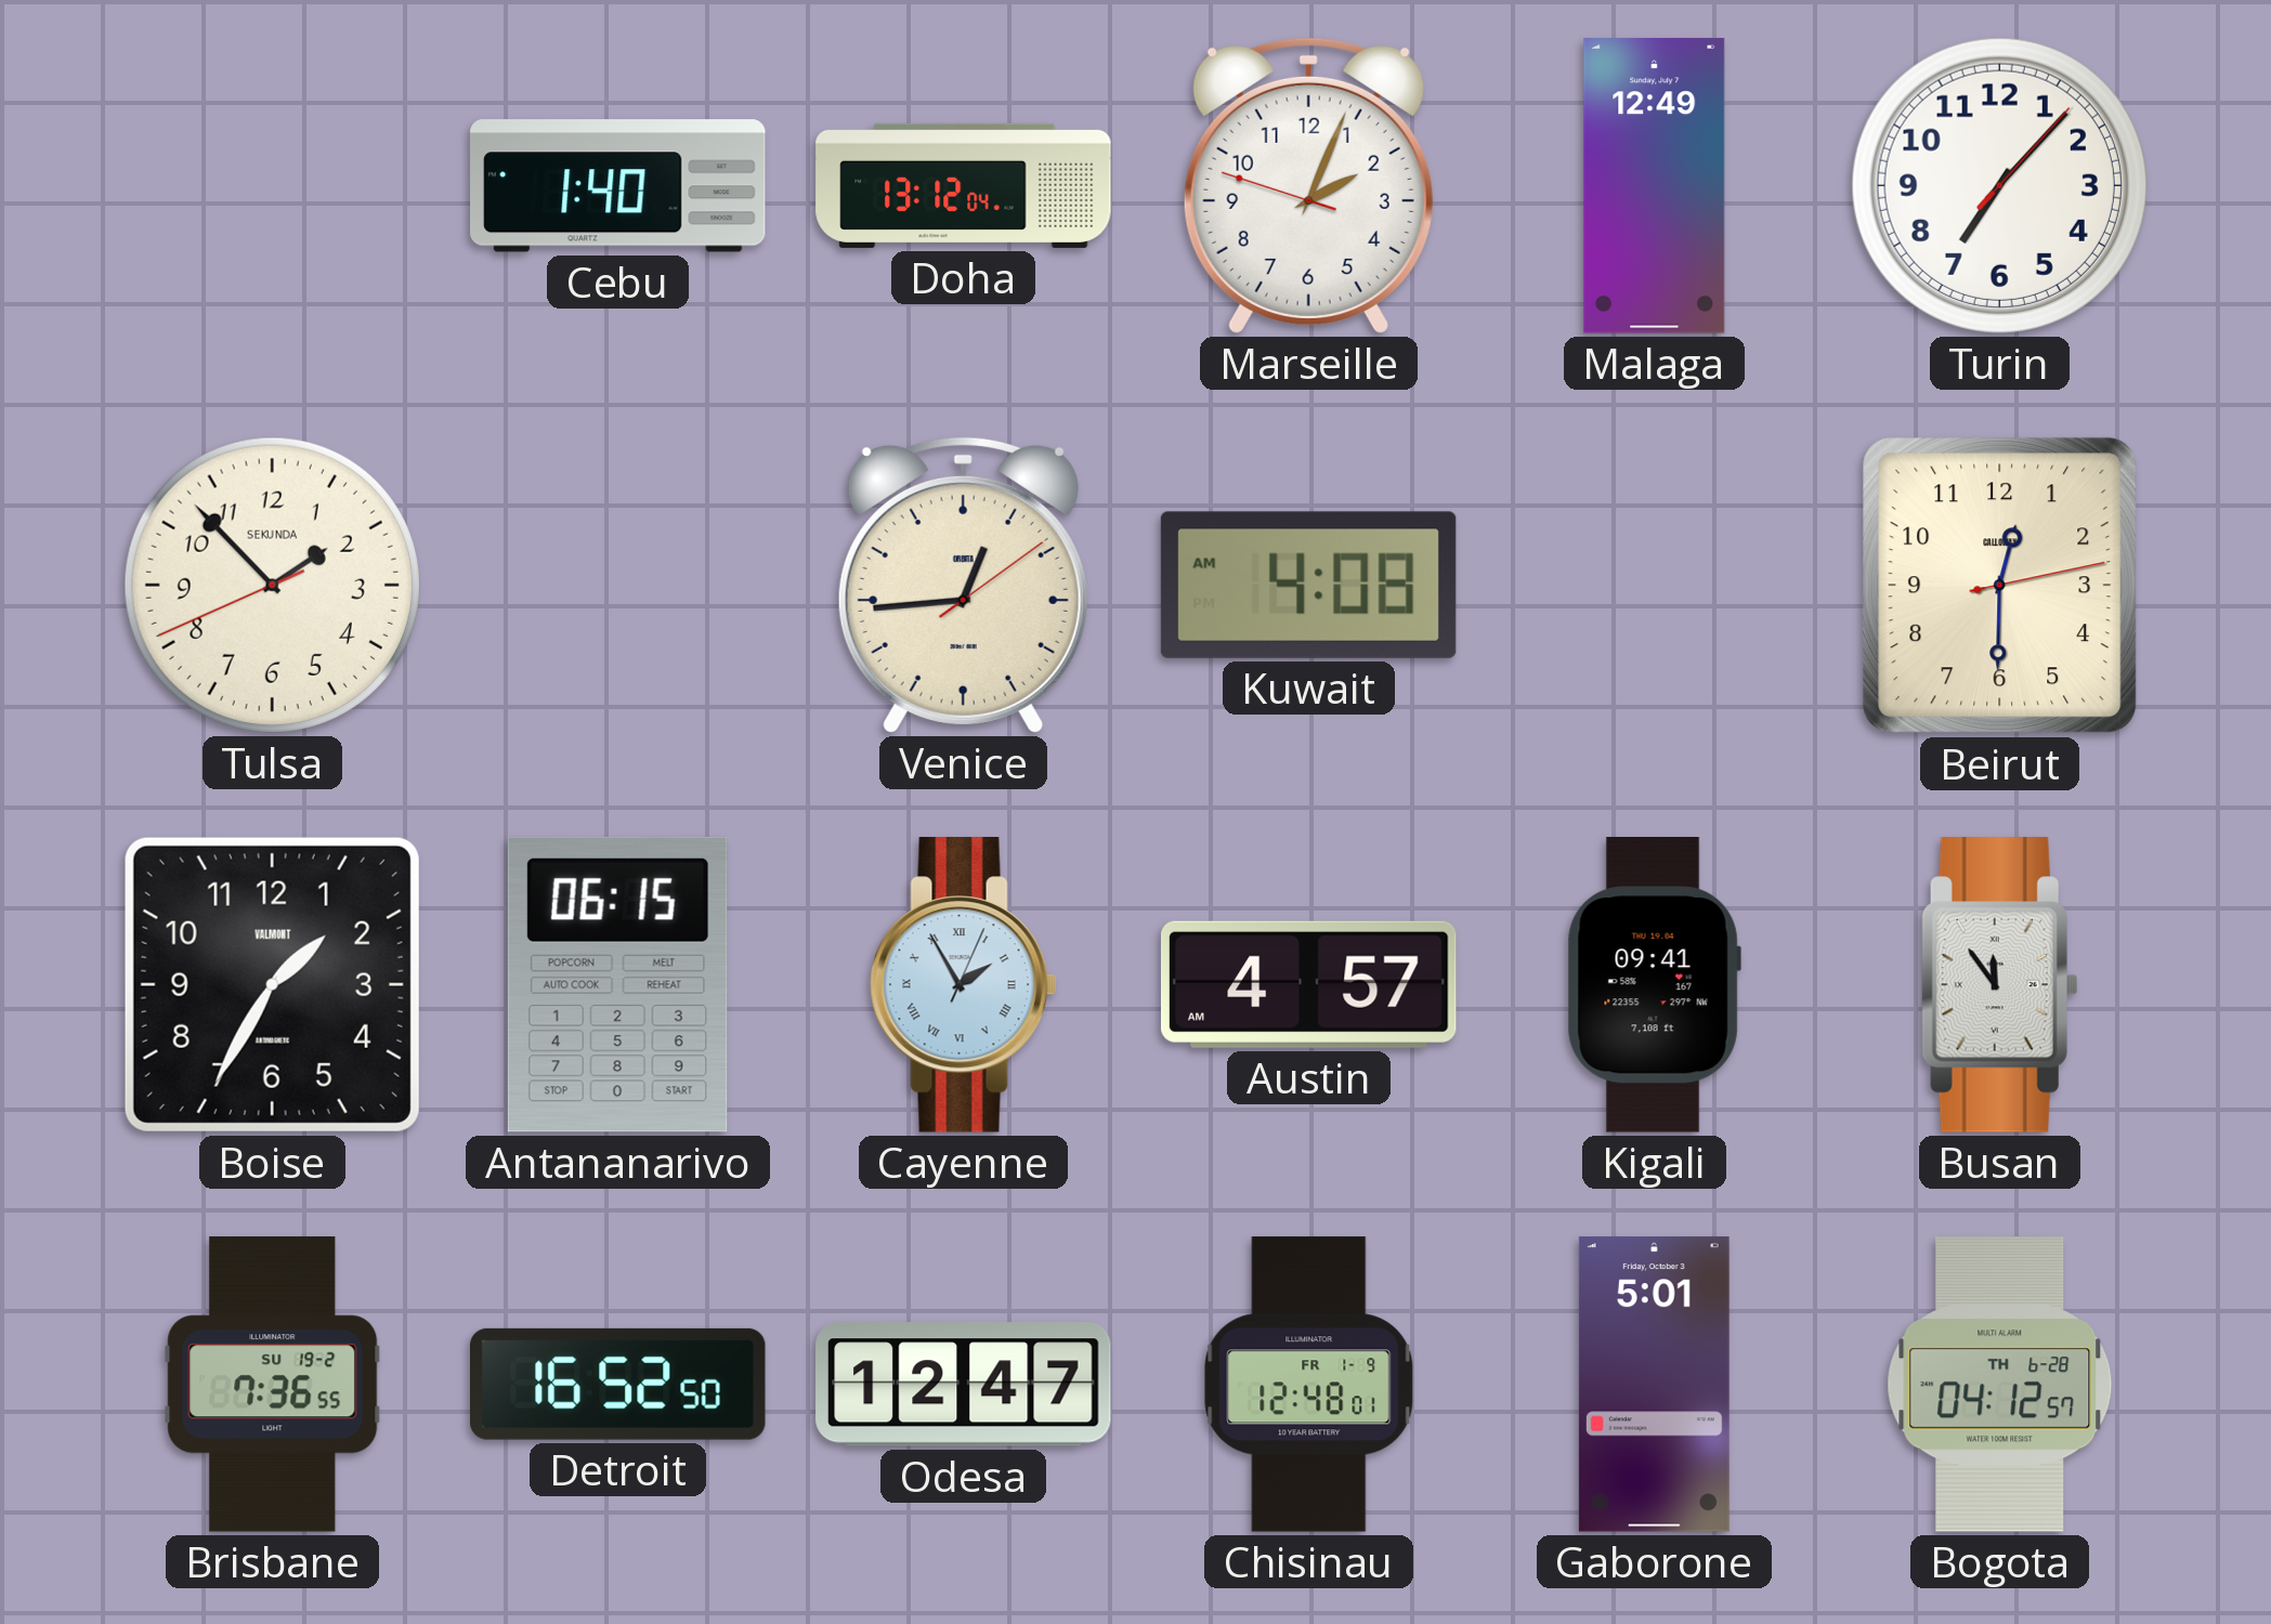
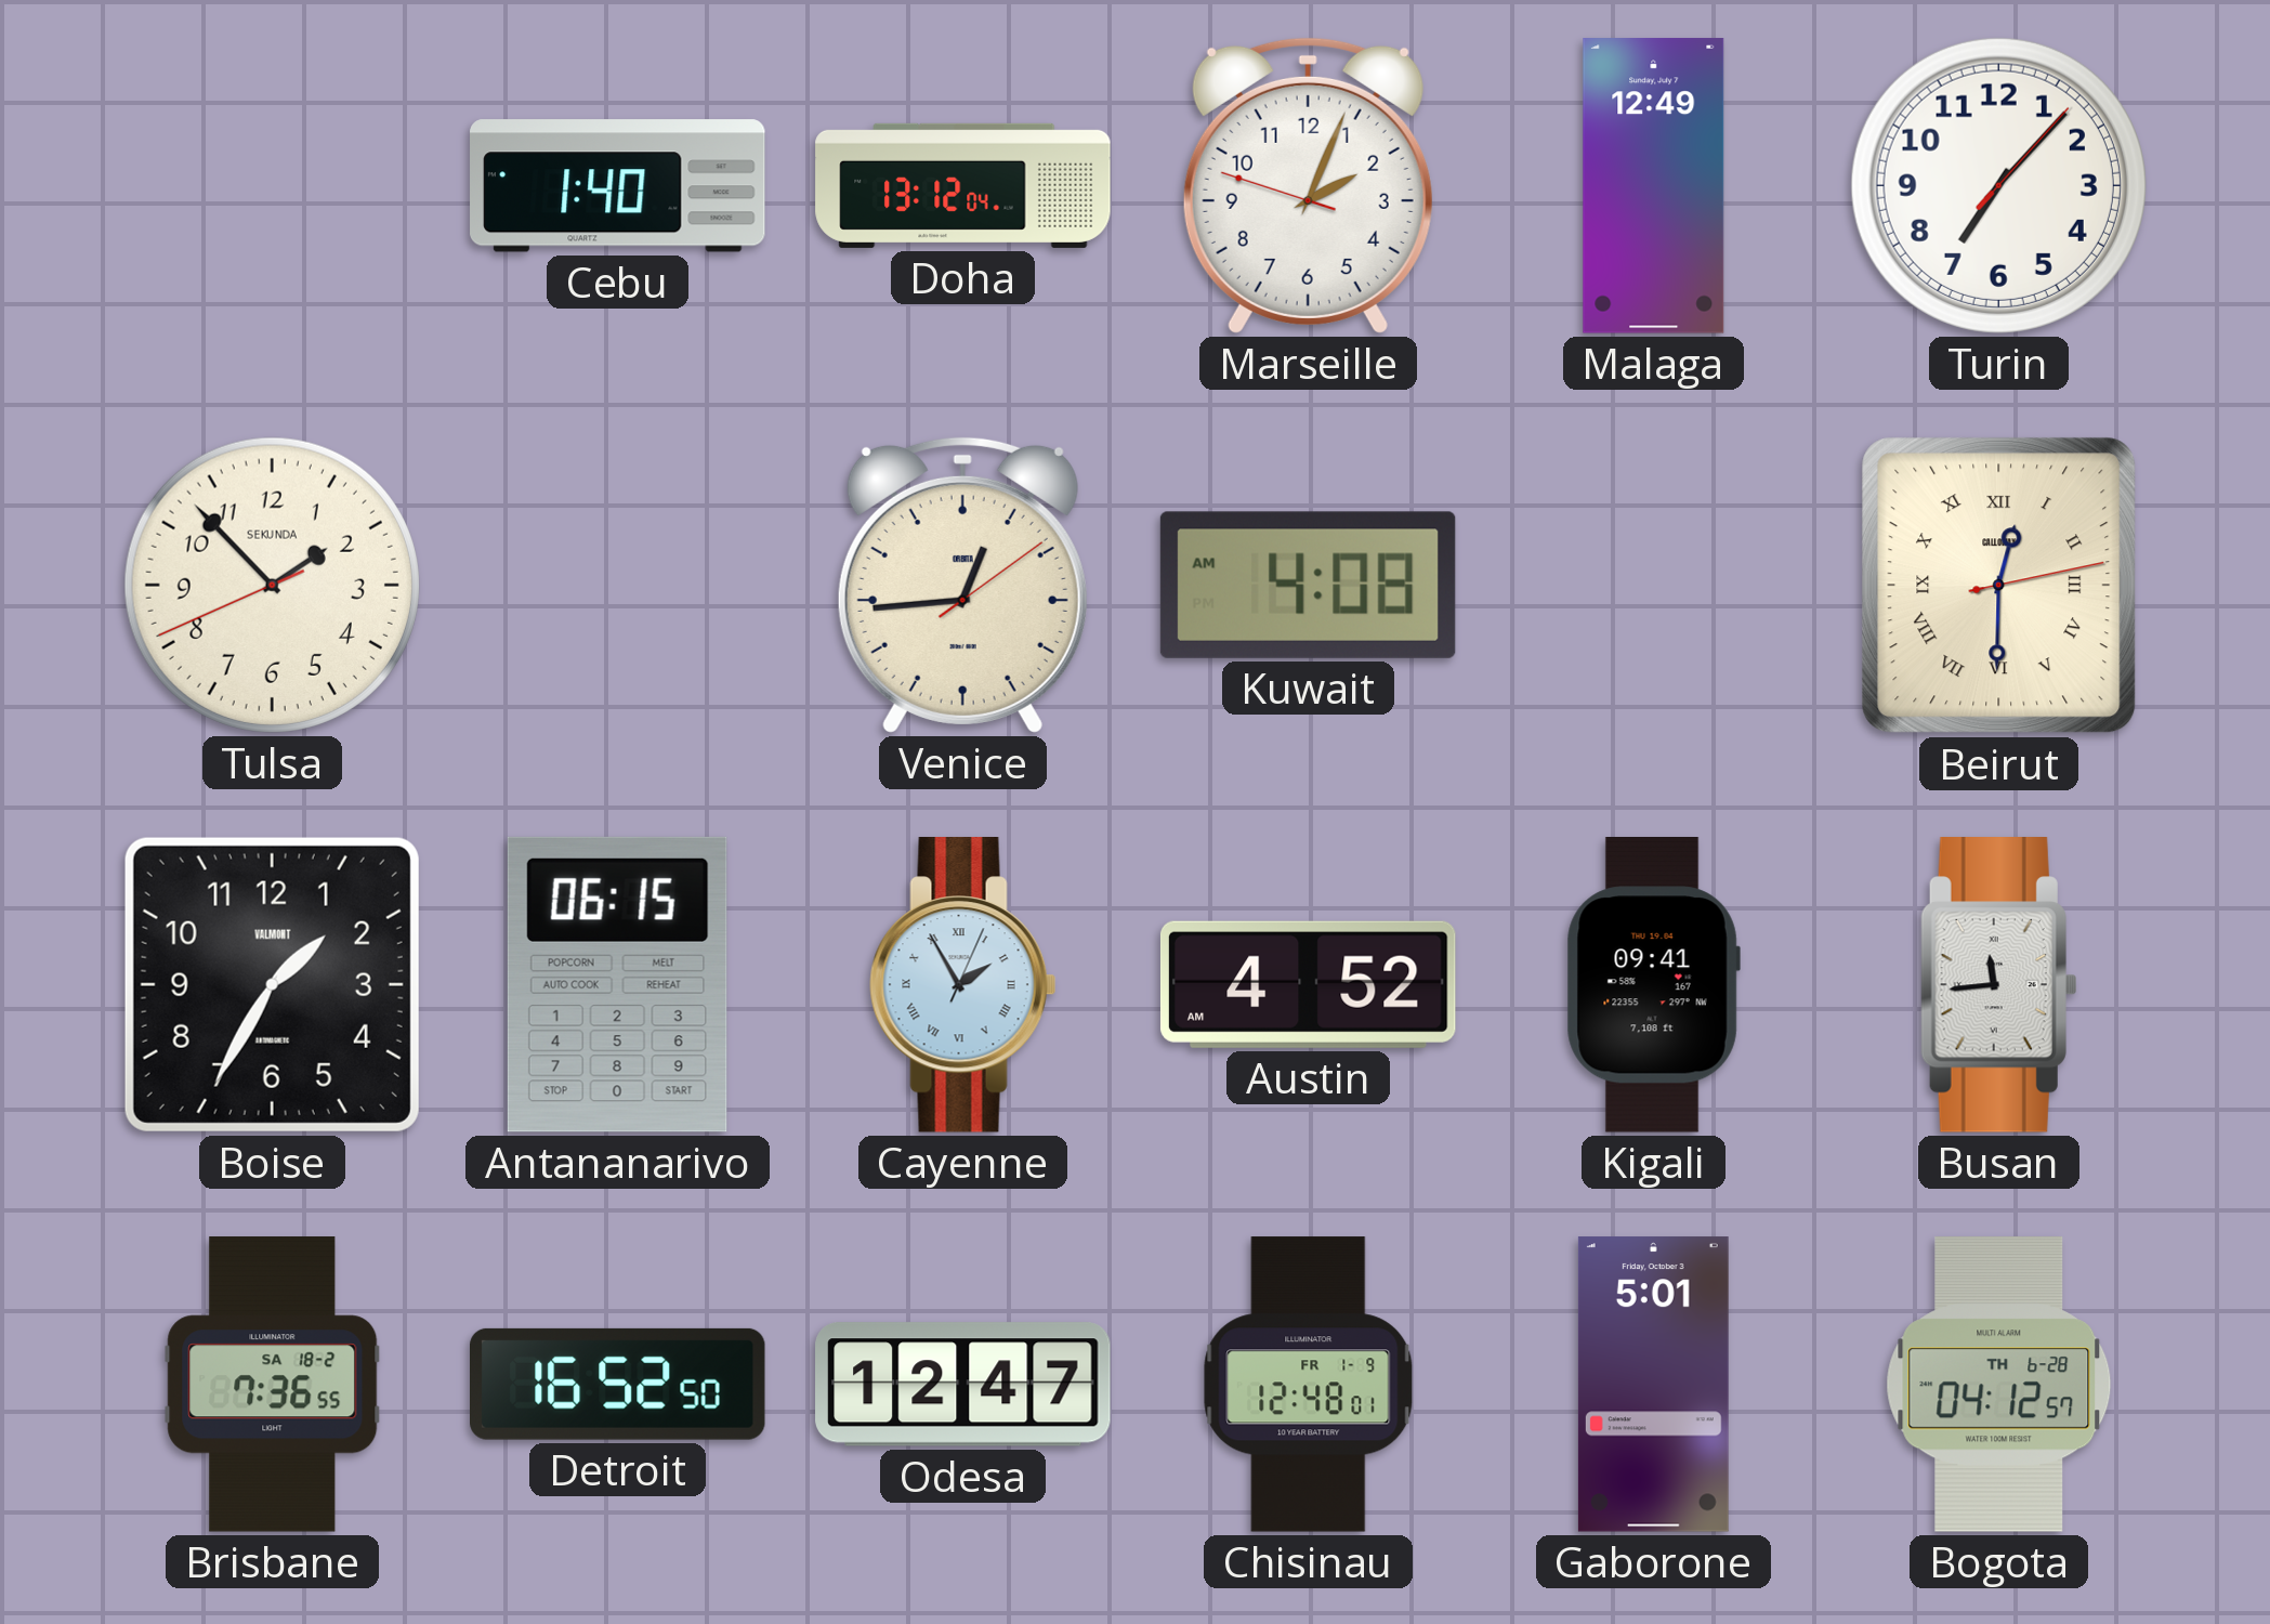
Beirut numerals: Arabic -> Roman
Austin: 4:57 -> 4:52
Busan: 11:54 -> 11:44
Brisbane date: SU 19-2 -> SA 18-2
